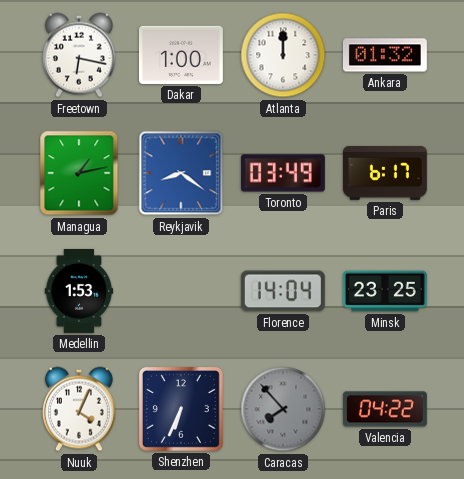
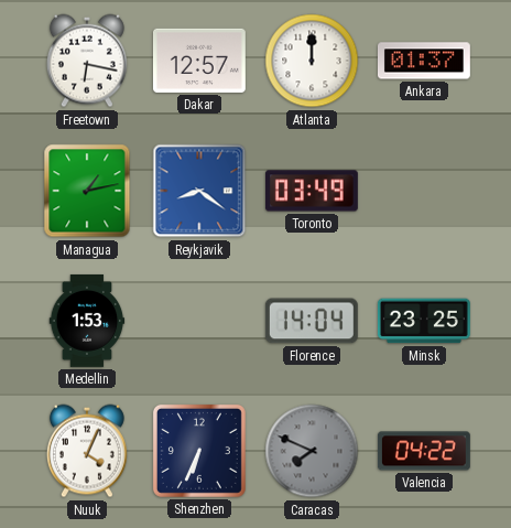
Dakar: 1:00 -> 12:57
Ankara: 01:32 -> 01:37
Paris: 6:17 -> none
Caracas: 7:53 -> 7:49
